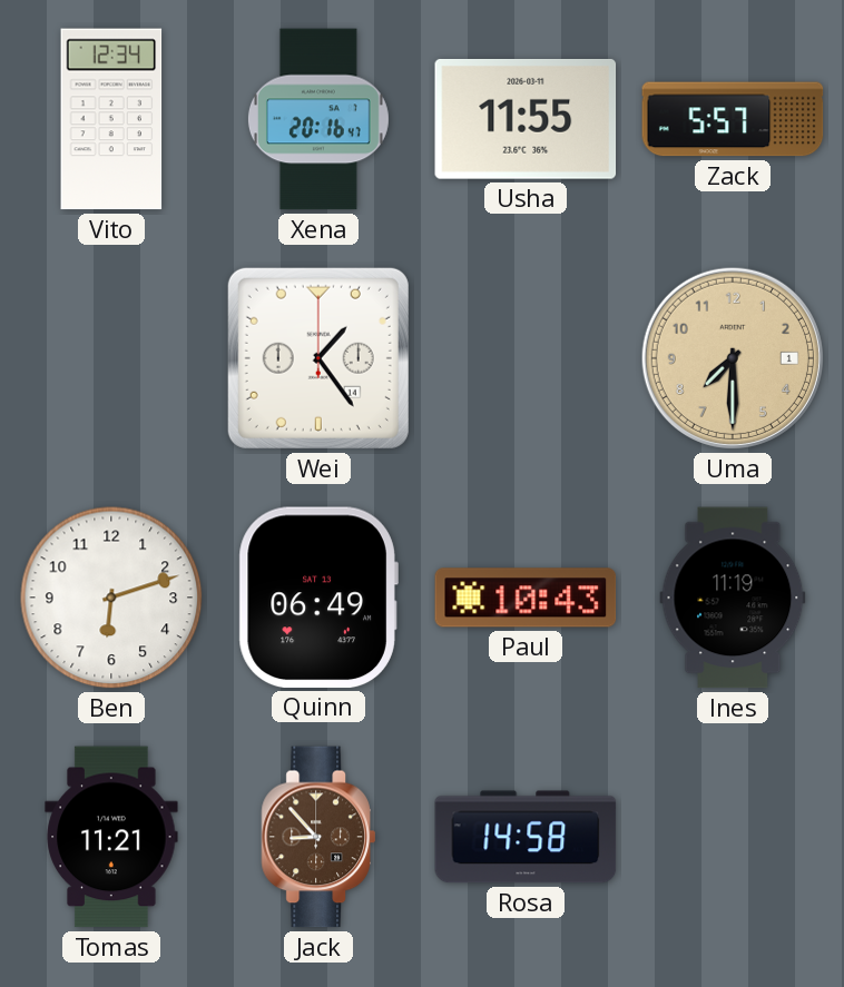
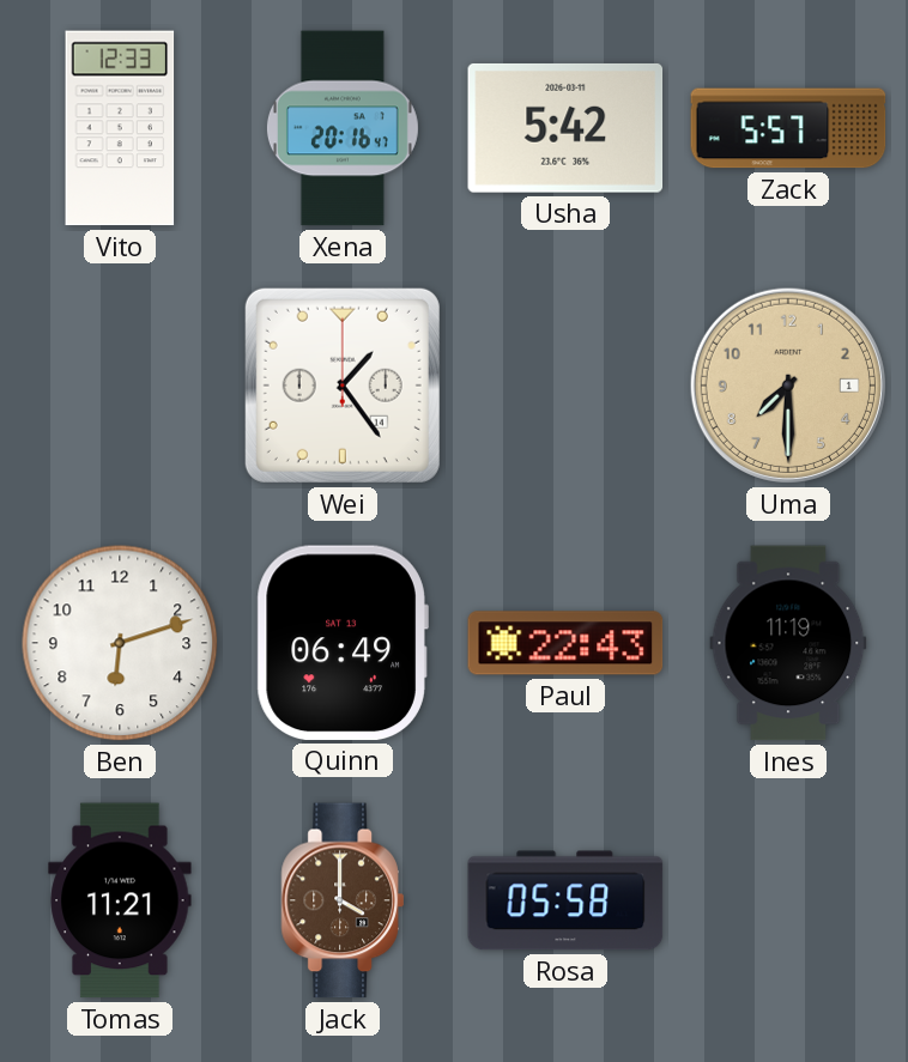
Vito: 12:34 -> 12:33
Usha: 11:55 -> 5:42
Paul: 10:43 -> 22:43
Jack: 8:53 -> 4:00
Rosa: 14:58 -> 05:58
